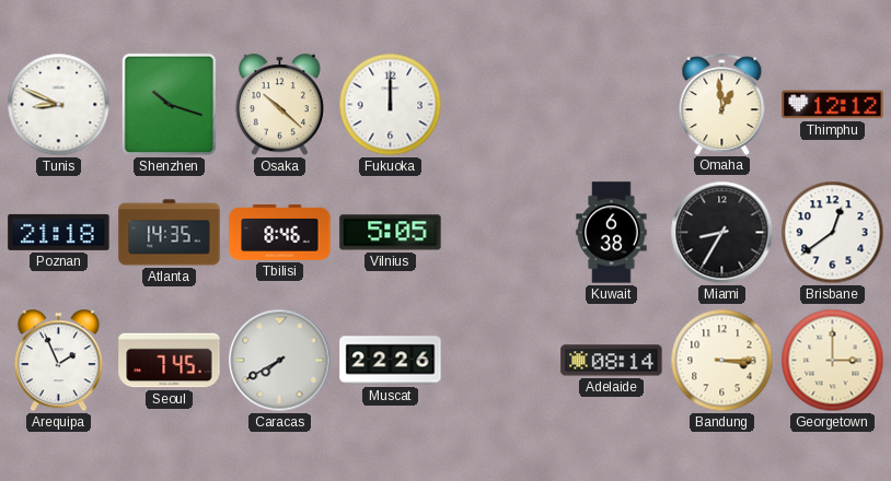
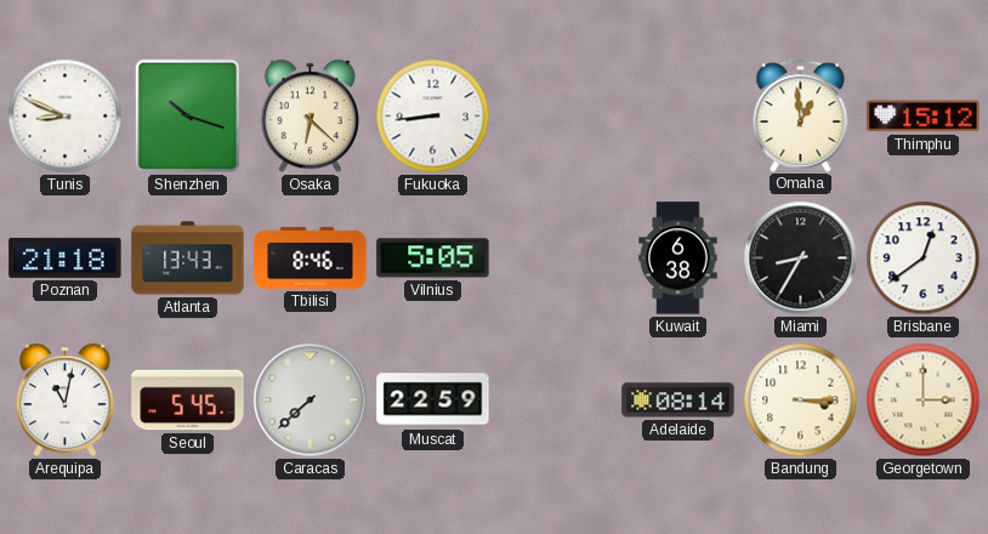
Osaka: 10:22 -> 6:22
Fukuoka: 12:00 -> 8:44
Thimphu: 12:12 -> 15:12
Atlanta: 14:35 -> 13:43
Arequipa: 1:56 -> 11:02
Seoul: 7:45 -> 5:45
Caracas: 7:40 -> 7:38
Muscat: 22:26 -> 22:59
